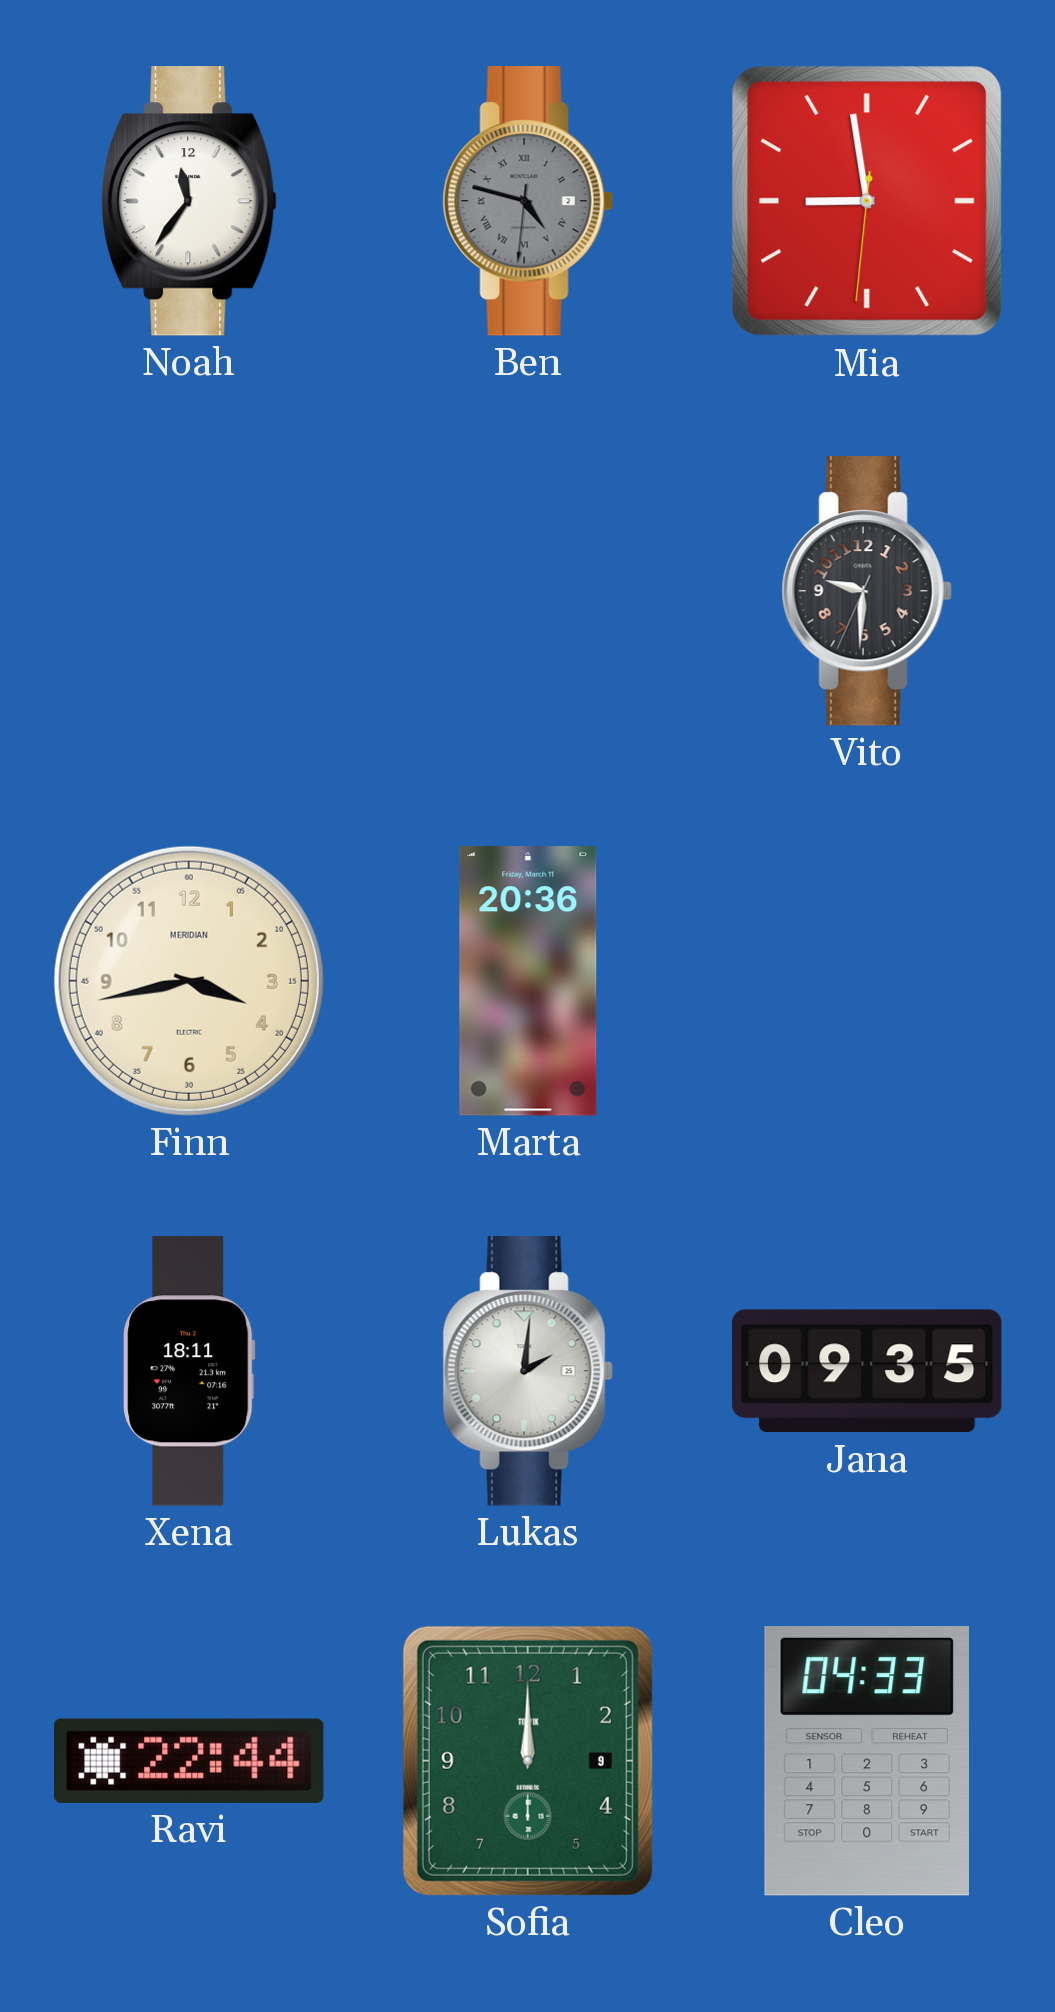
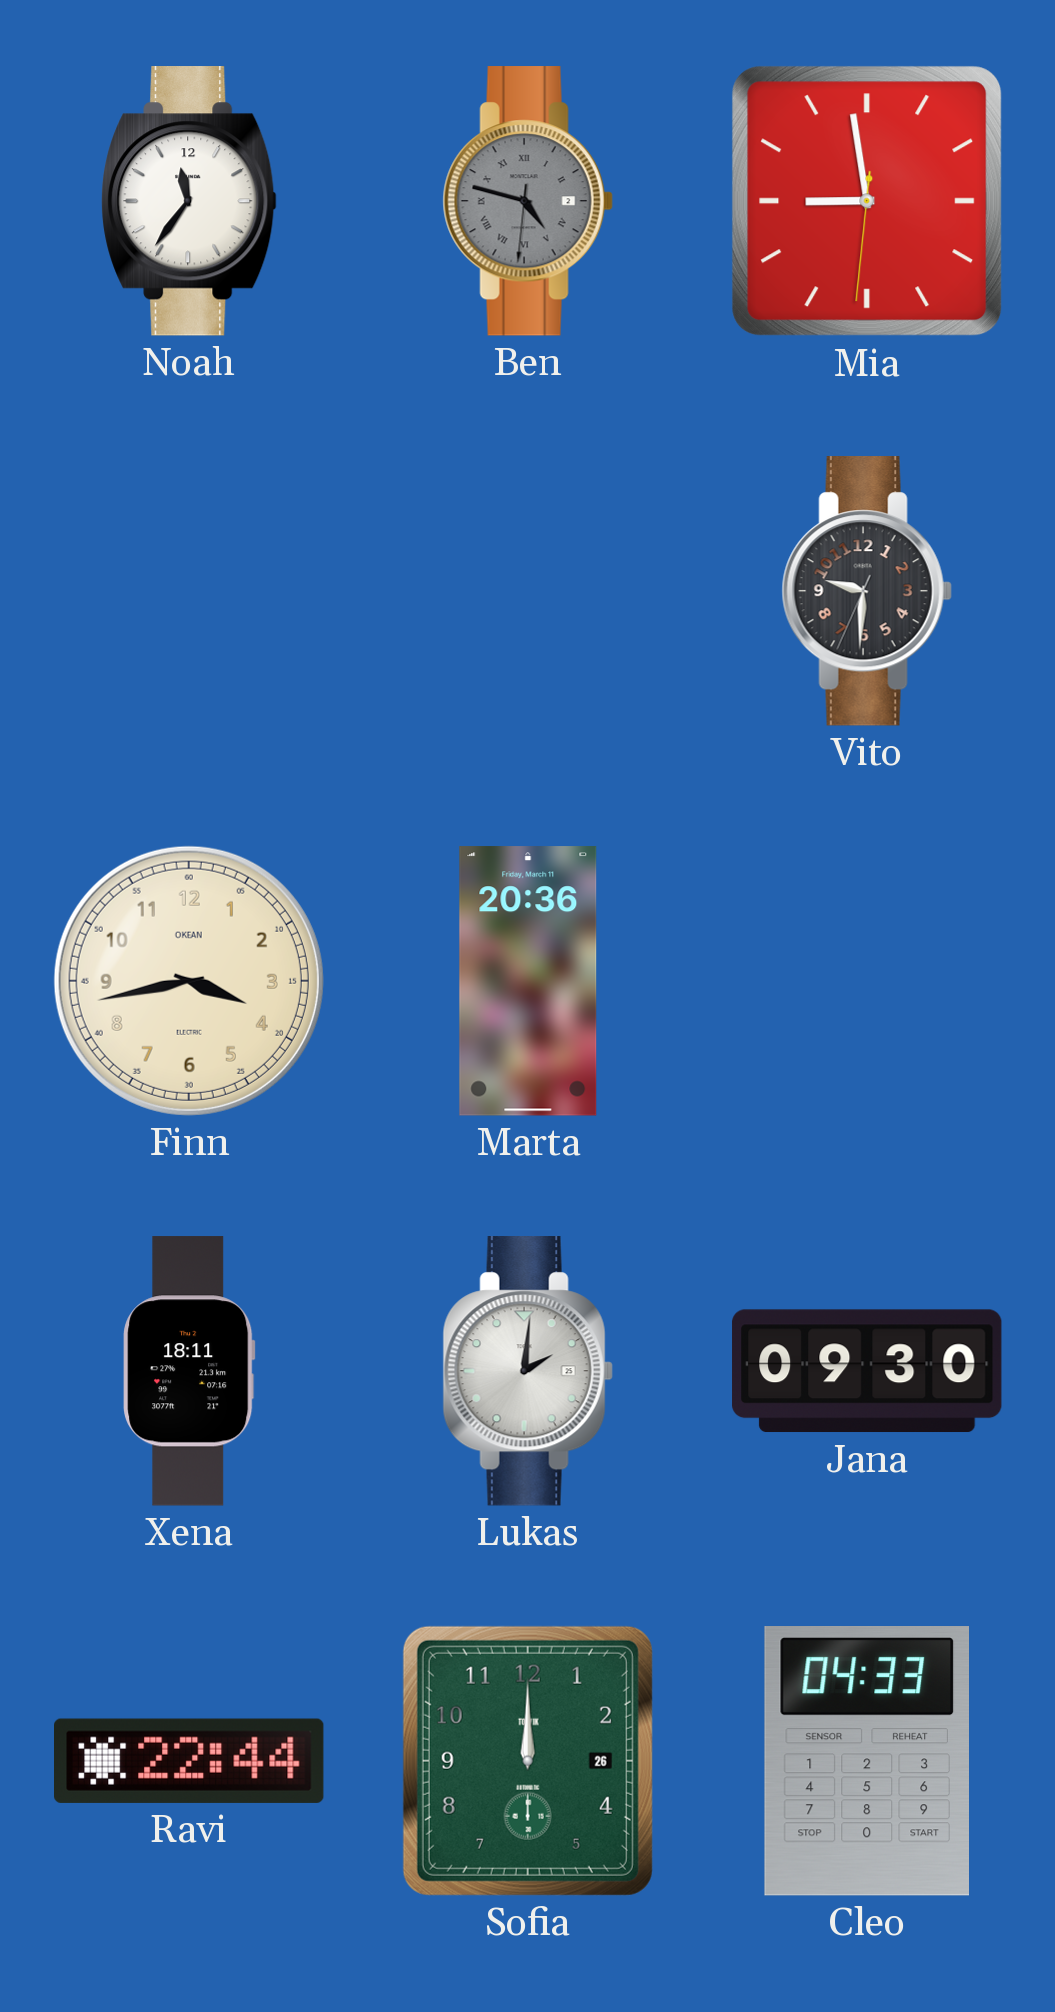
Finn brand: MERIDIAN -> OKEAN
Jana: 09:35 -> 09:30
Sofia date: 9 -> 26
